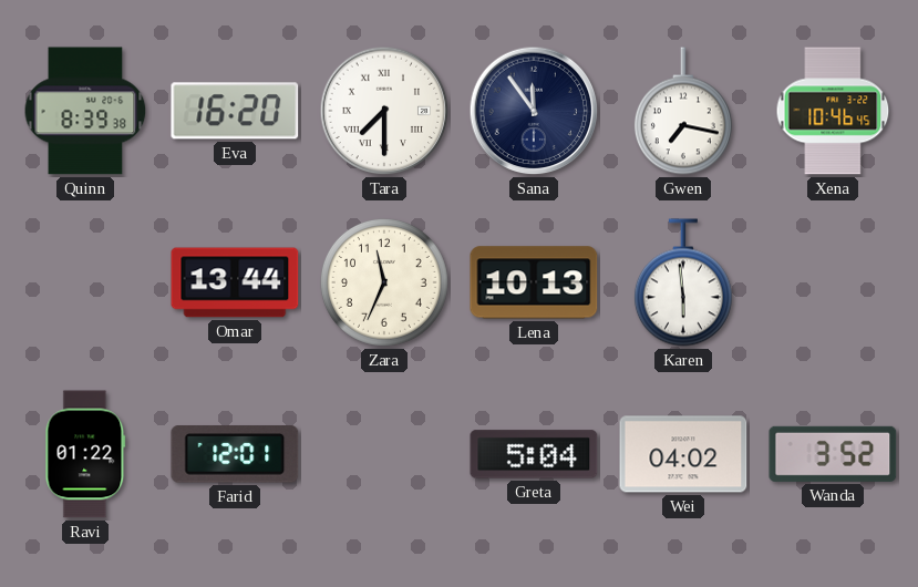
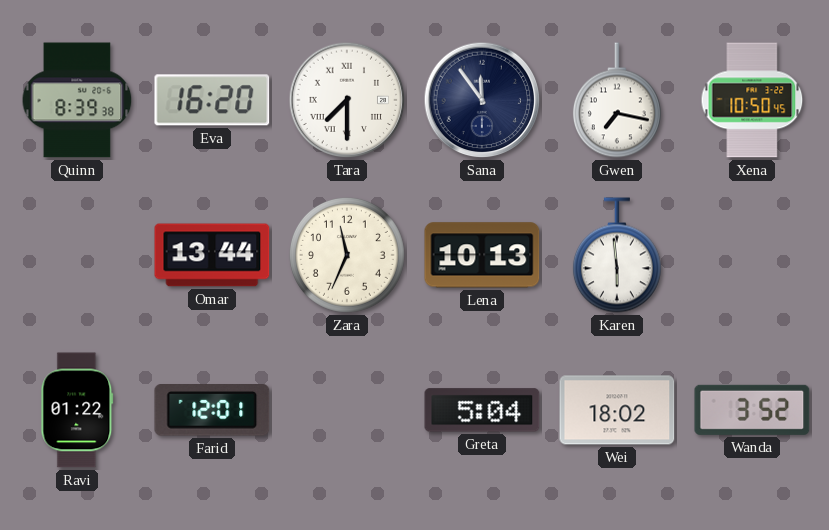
Xena: 10:46 -> 10:50
Wei: 04:02 -> 18:02
